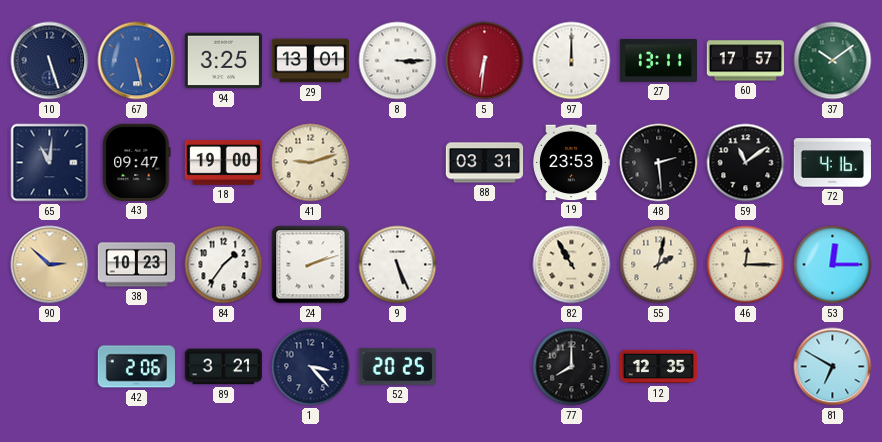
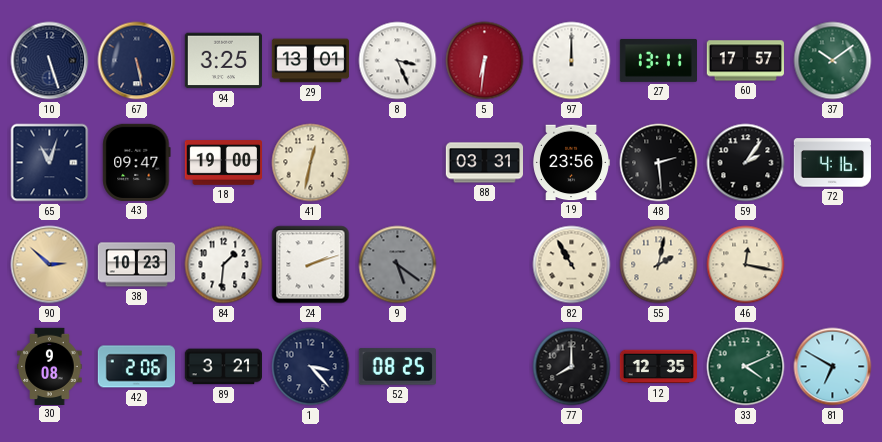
67 dial: blue -> navy
8: 3:15 -> 3:26
65: 11:01 -> 11:03
41: 9:12 -> 12:32
19: 23:53 -> 23:56
59: 11:09 -> 2:06
84: 1:36 -> 1:31
9: 5:26 -> 5:21
9 dial: white -> grey
46: 12:15 -> 12:17
53: 12:15 -> none
30: none -> 9:08
52: 20:25 -> 08:25
33: none -> 4:11
